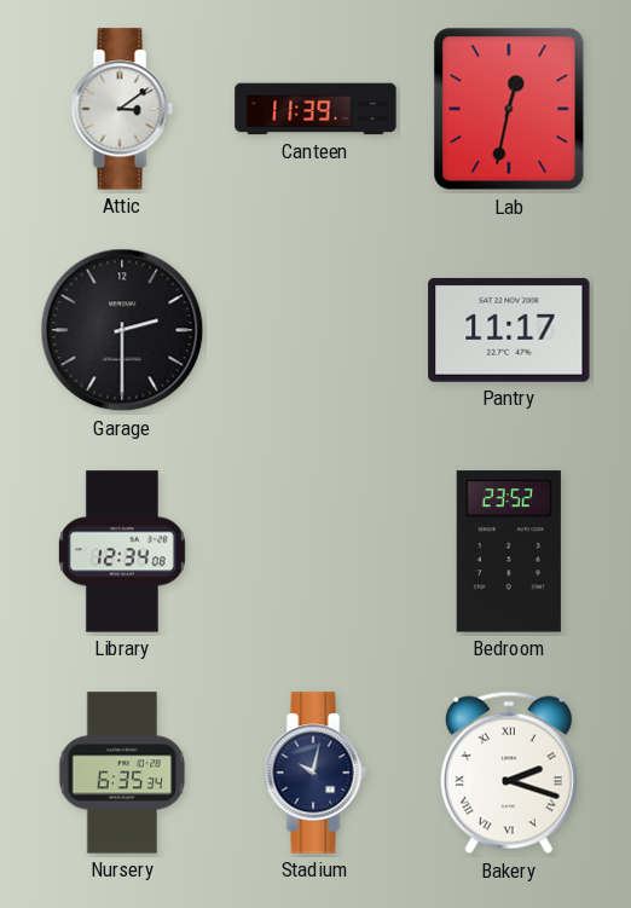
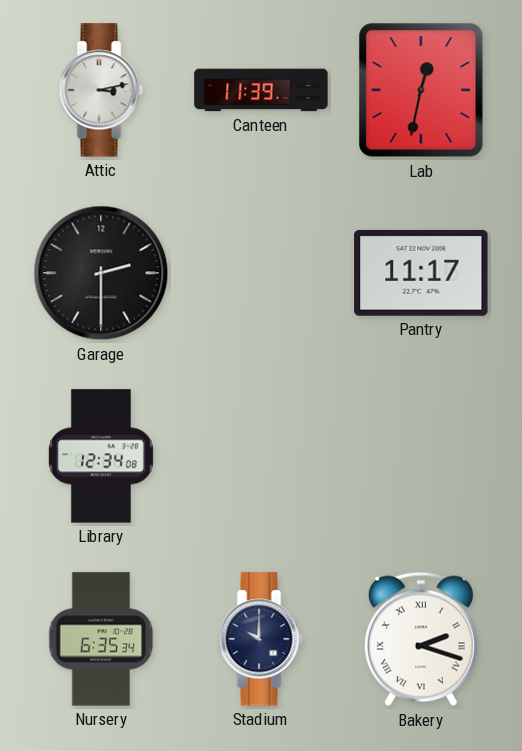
Attic: 3:09 -> 3:13
Bedroom: 23:52 -> none
Stadium: 10:02 -> 10:00
